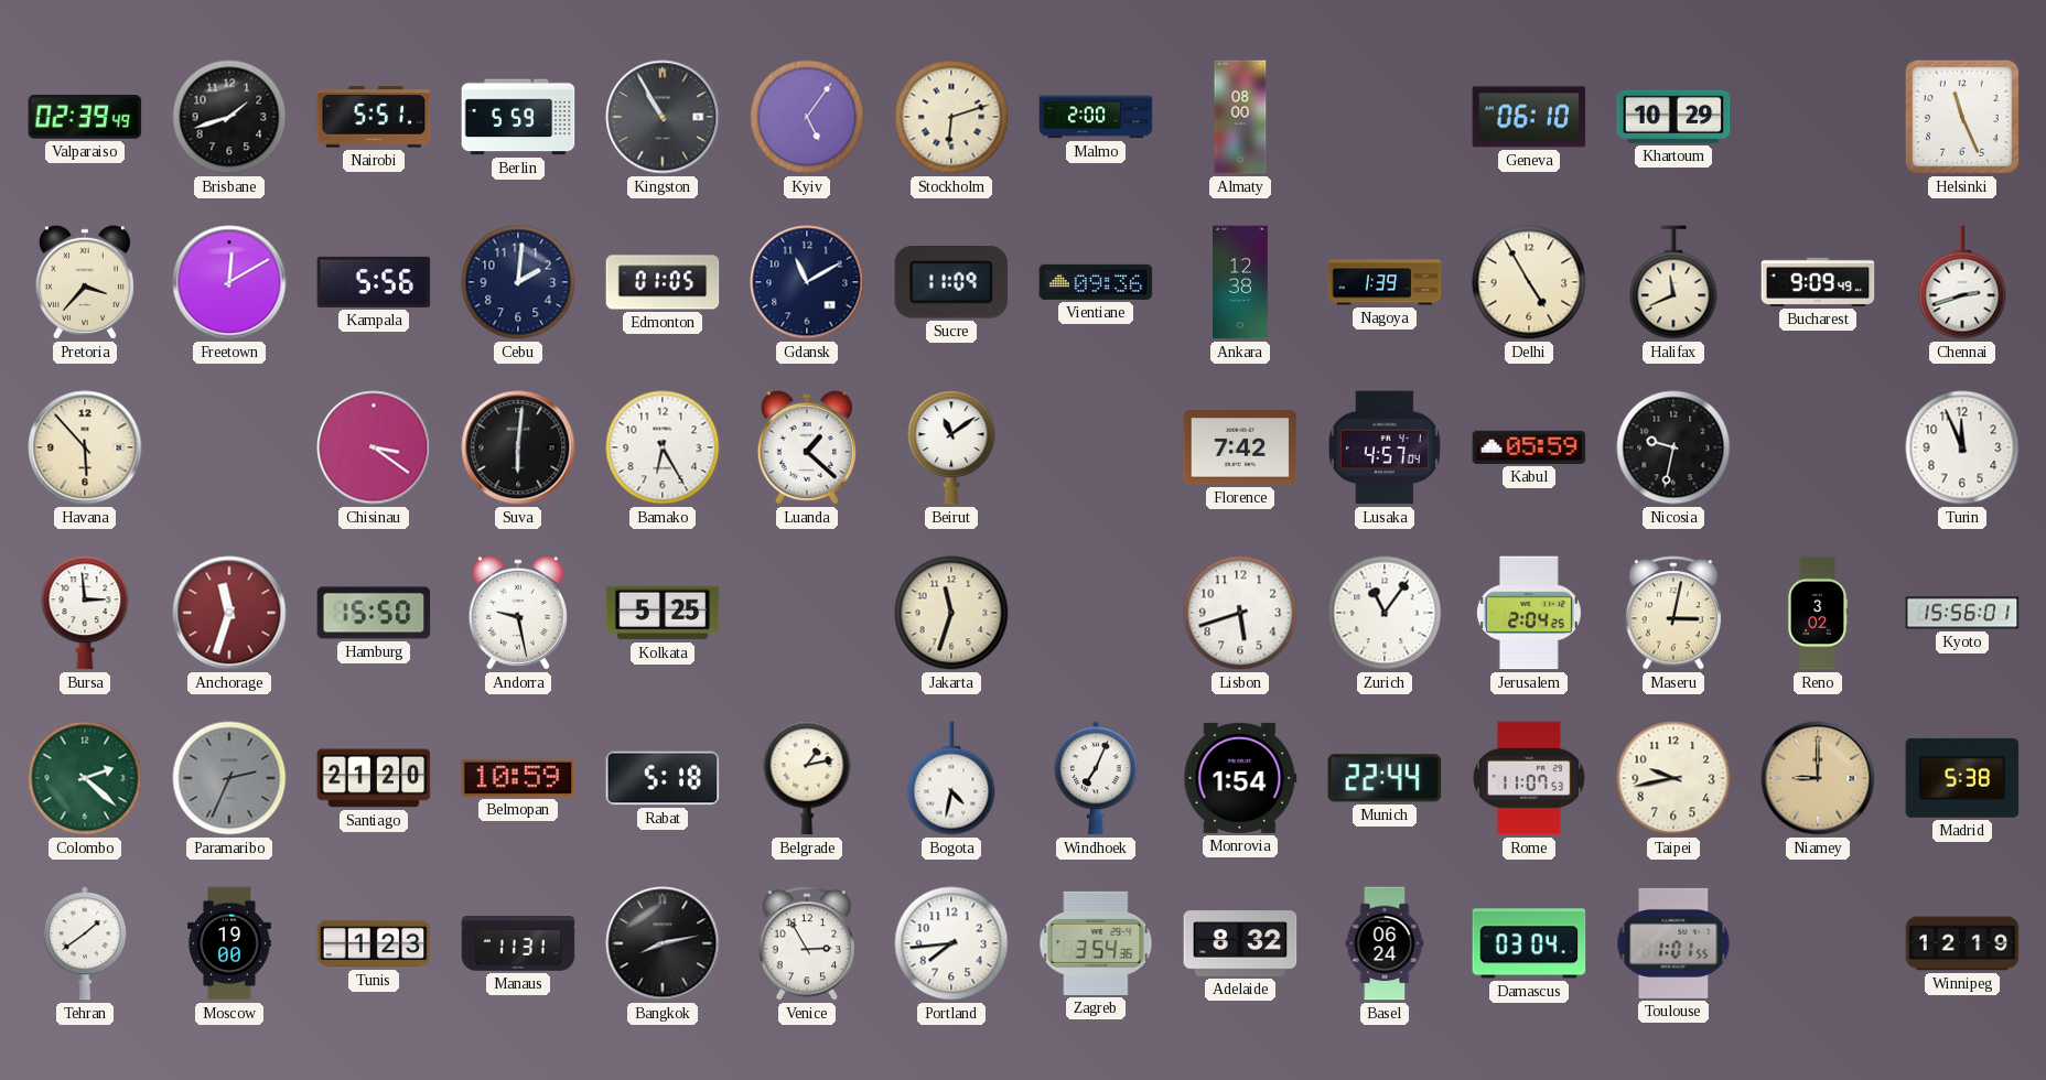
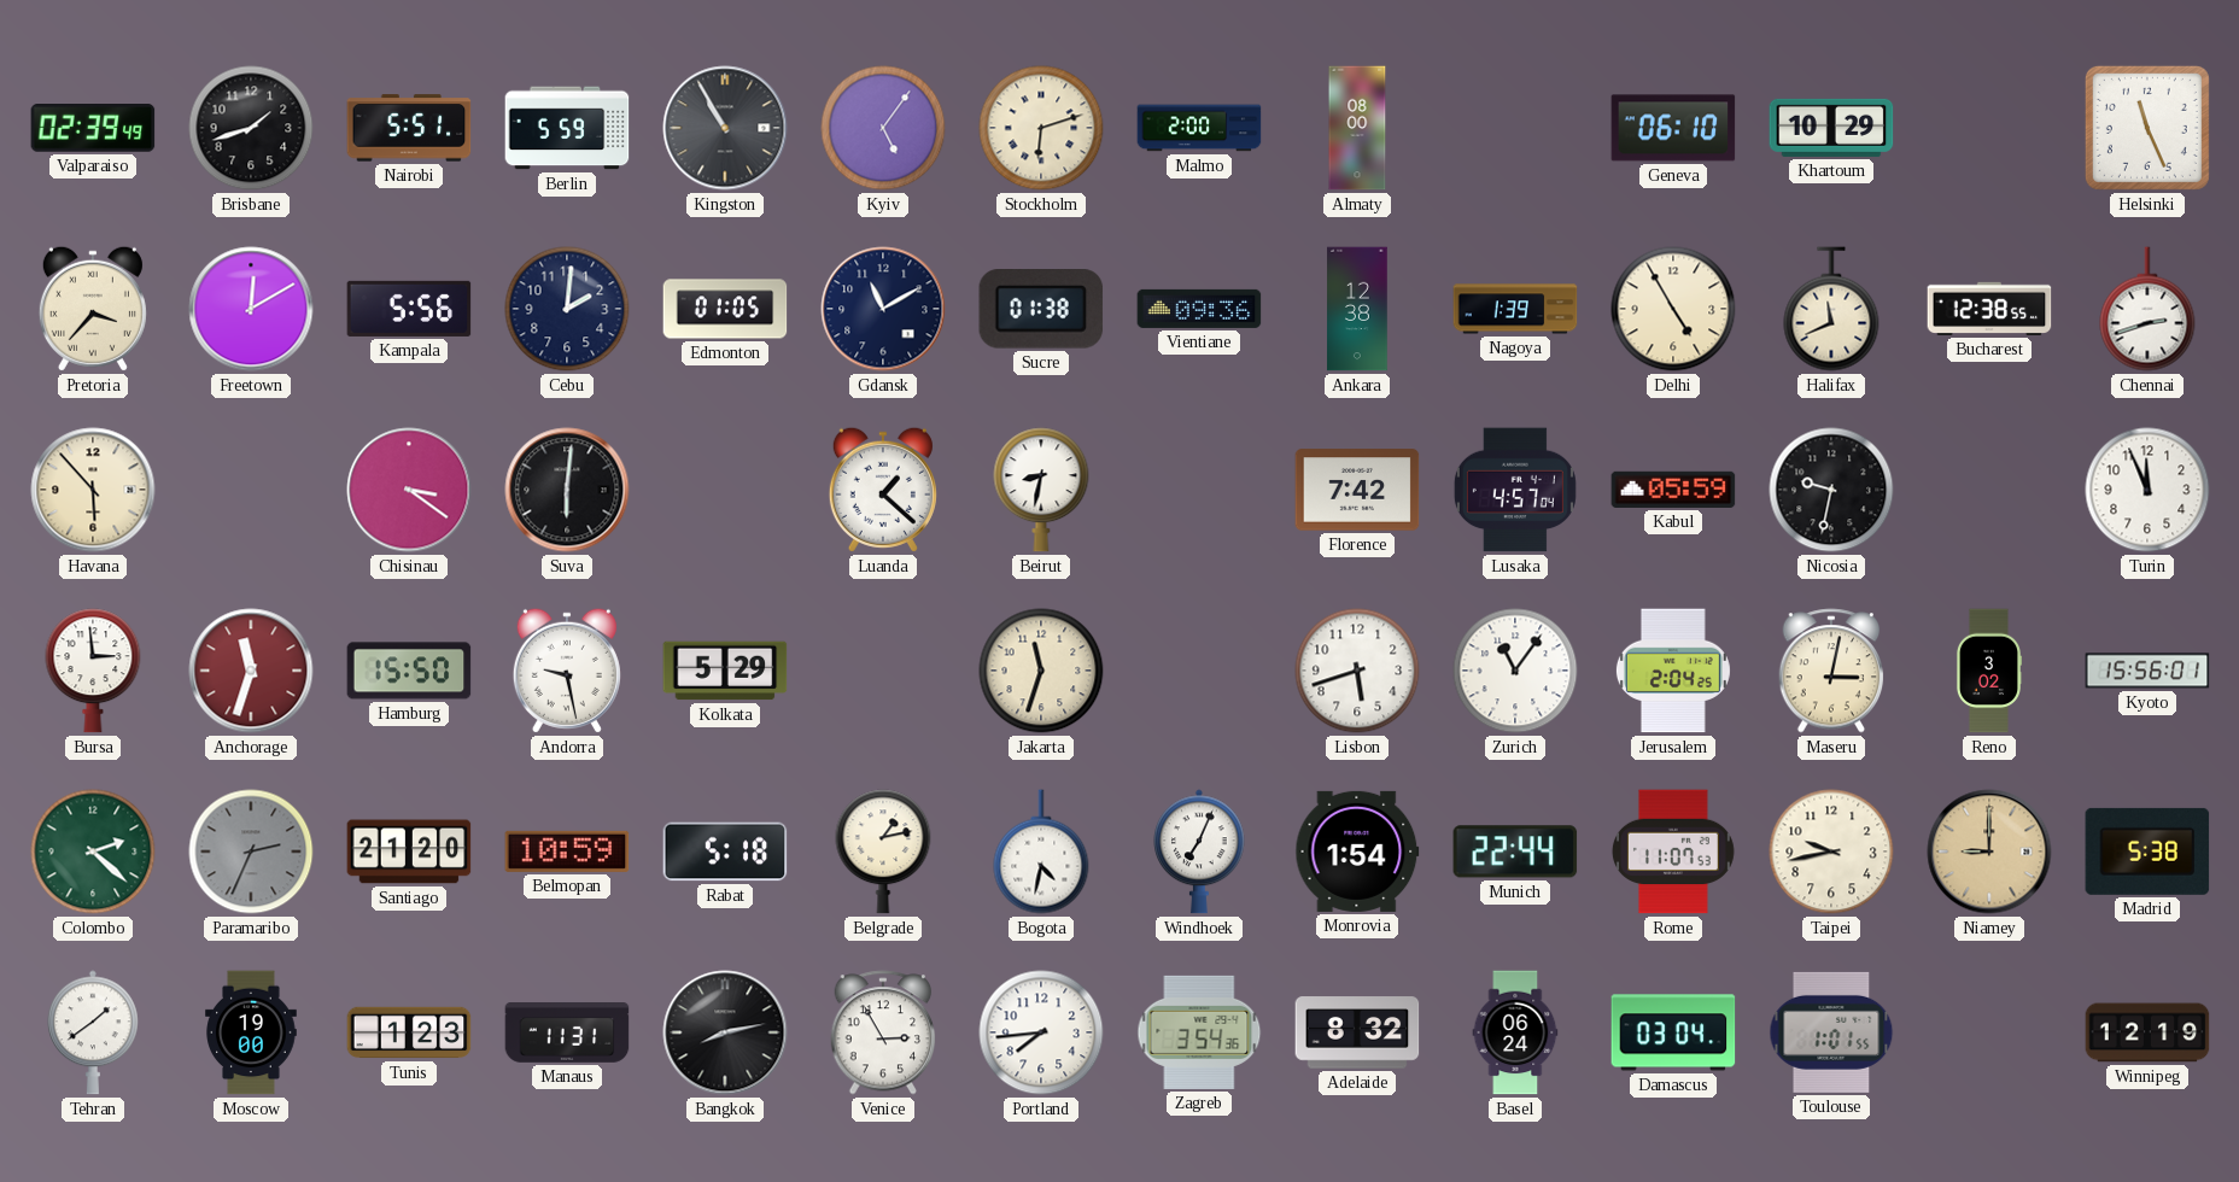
Sucre: 11:09 -> 01:38
Bucharest: 9:09 -> 12:38
Bamako: 6:25 -> none
Beirut: 11:09 -> 8:32
Kolkata: 5:25 -> 5:29
